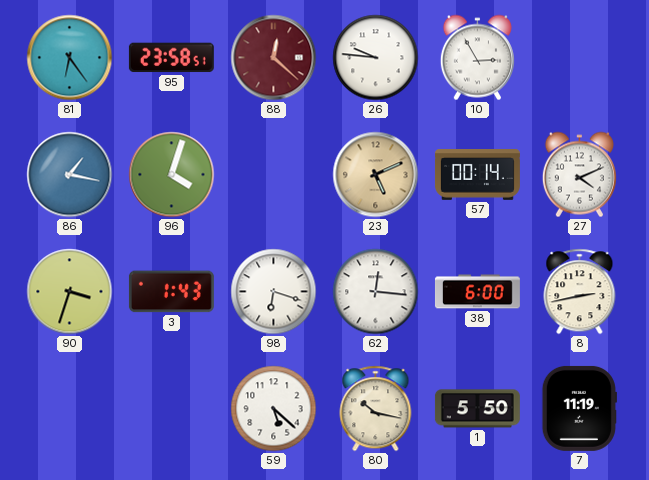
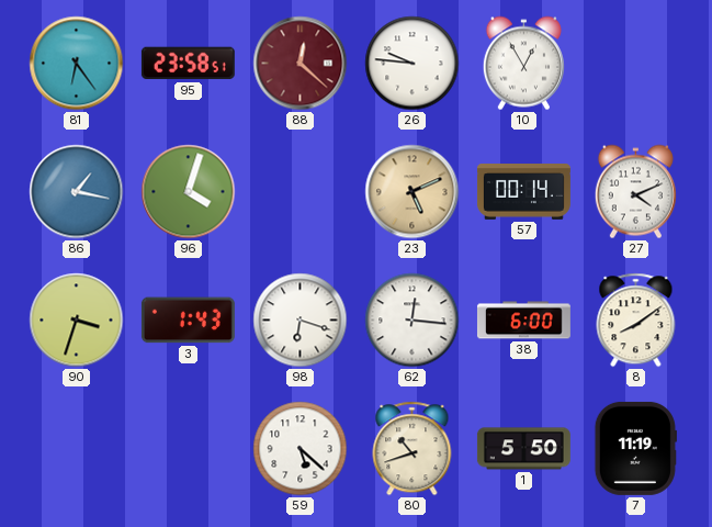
10: 2:55 -> 12:55
8: 2:43 -> 8:09
80: 10:17 -> 10:42
